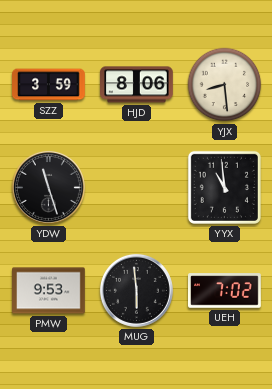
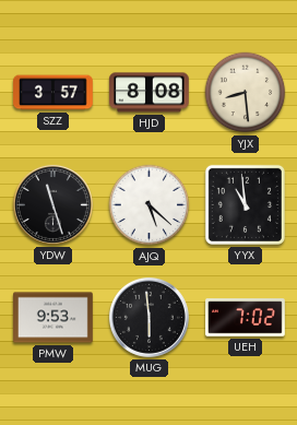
SZZ: 3:59 -> 3:57
HJD: 8:06 -> 8:08
AJQ: none -> 5:22
